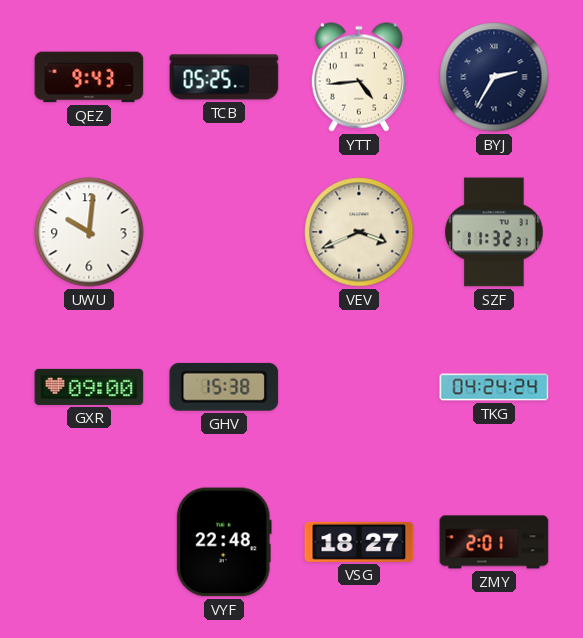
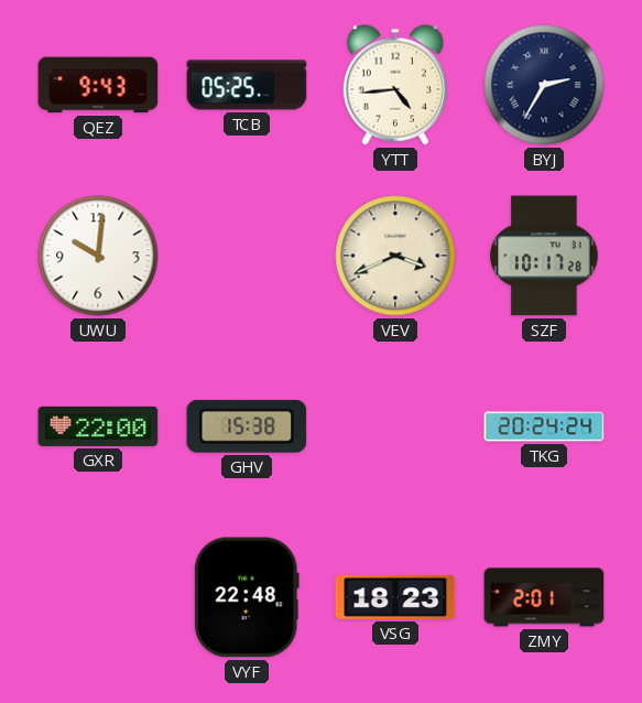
SZF: 11:32 -> 10:17
GXR: 09:00 -> 22:00
TKG: 04:24 -> 20:24
VSG: 18:27 -> 18:23
